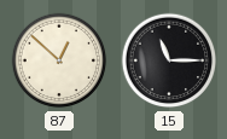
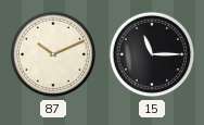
87: 12:52 -> 10:11
